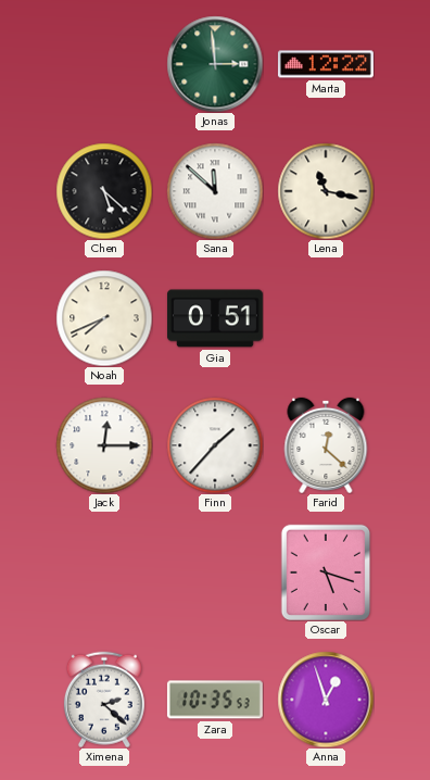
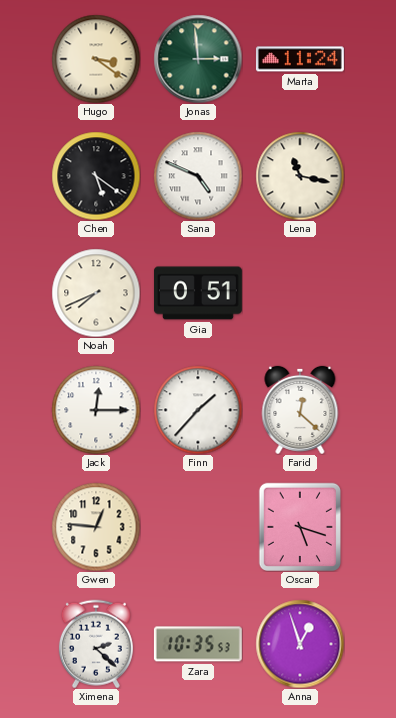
Hugo: none -> 3:21
Marta: 12:22 -> 11:24
Chen: 5:22 -> 5:21
Sana: 11:52 -> 4:49
Gwen: none -> 12:46
